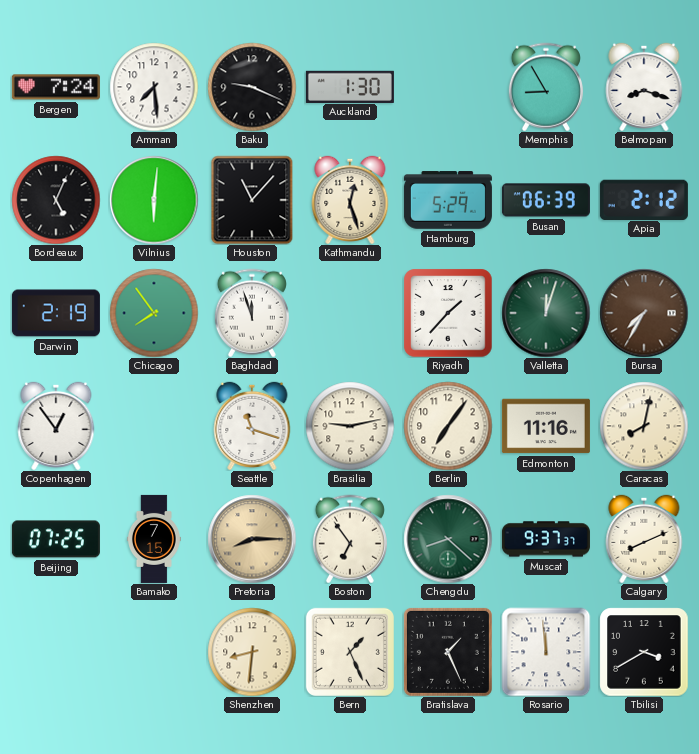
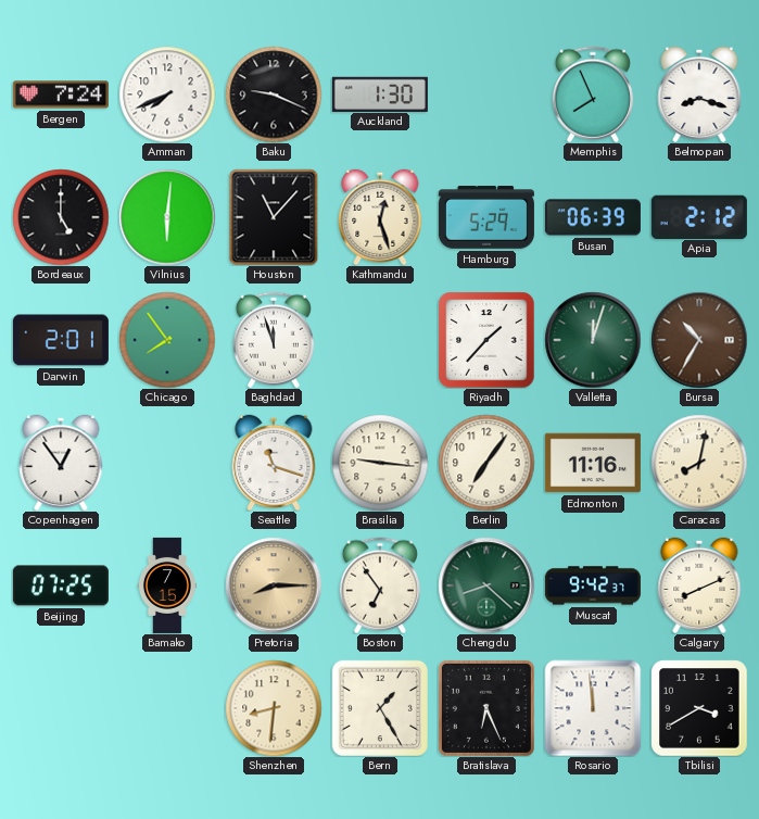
Amman: 7:29 -> 7:41
Memphis: 8:55 -> 7:56
Bordeaux: 5:04 -> 5:00
Darwin: 2:19 -> 2:01
Bursa: 7:35 -> 10:35
Brasilia: 9:13 -> 9:16
Muscat: 9:37 -> 9:42
Bern: 1:26 -> 1:25
Bratislava: 1:26 -> 6:26
